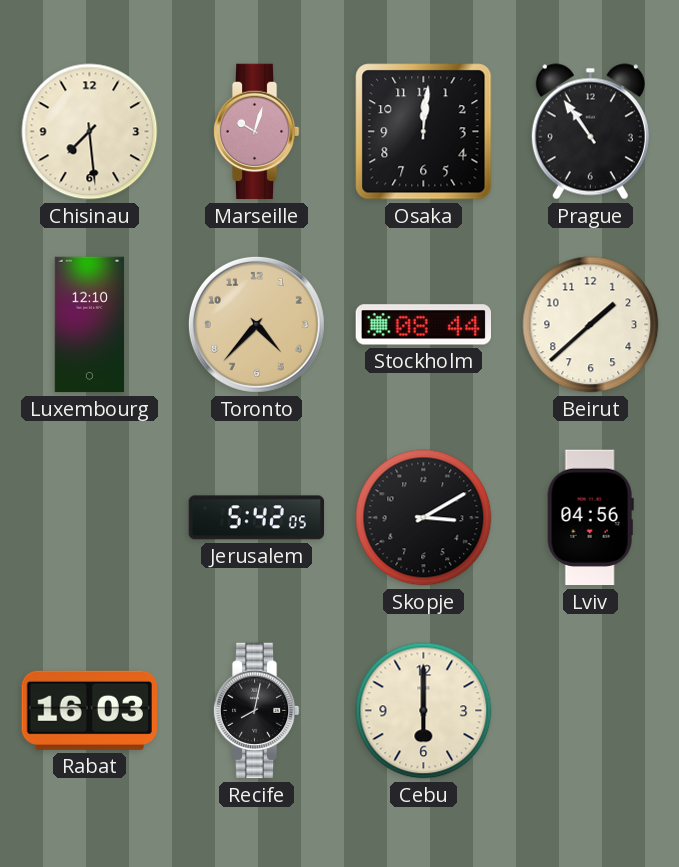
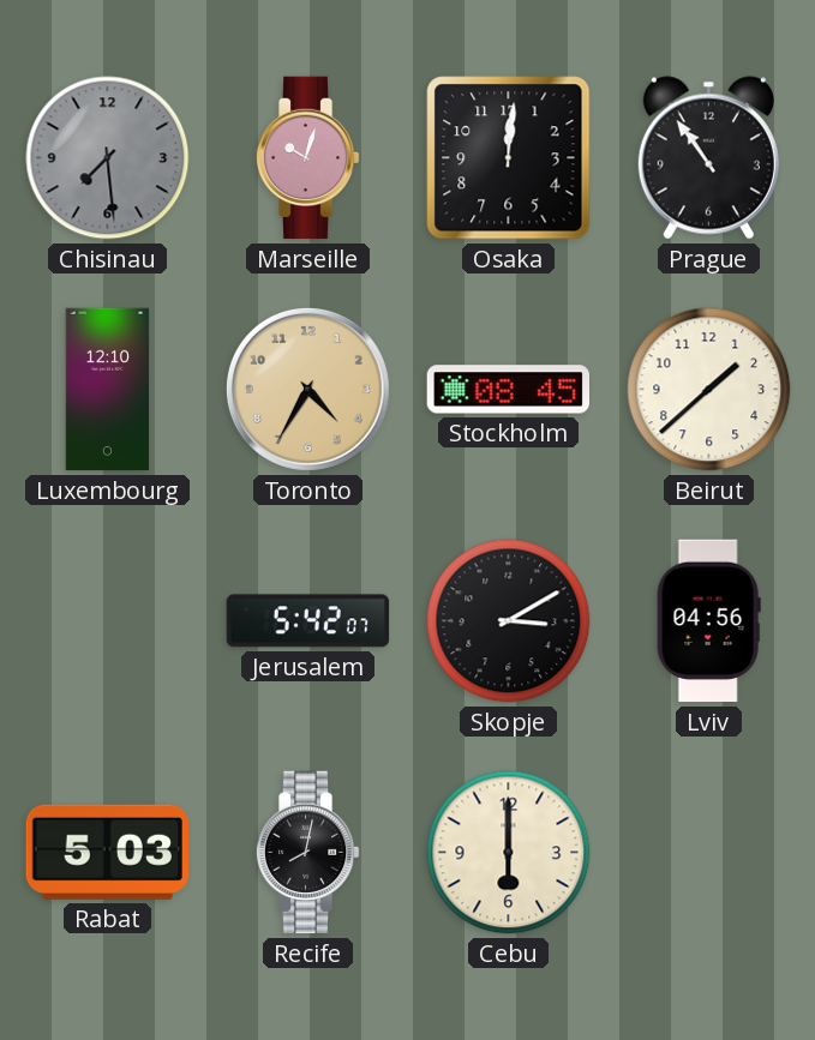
Chisinau dial: cream -> grey
Toronto: 4:37 -> 4:35
Stockholm: 08:44 -> 08:45
Jerusalem: 5:42:05 -> 5:42:07
Rabat: 16:03 -> 5:03
